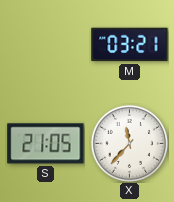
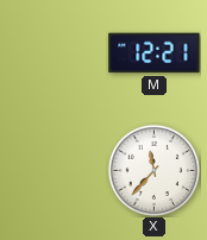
M: 03:21 -> 12:21
S: 21:05 -> none
